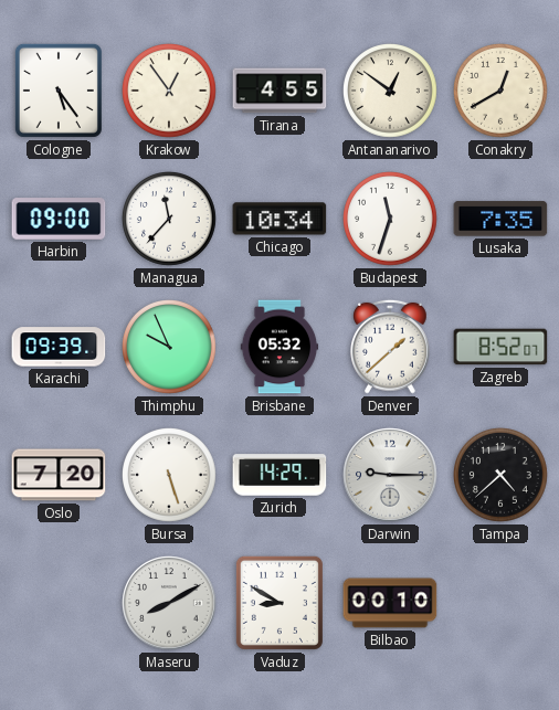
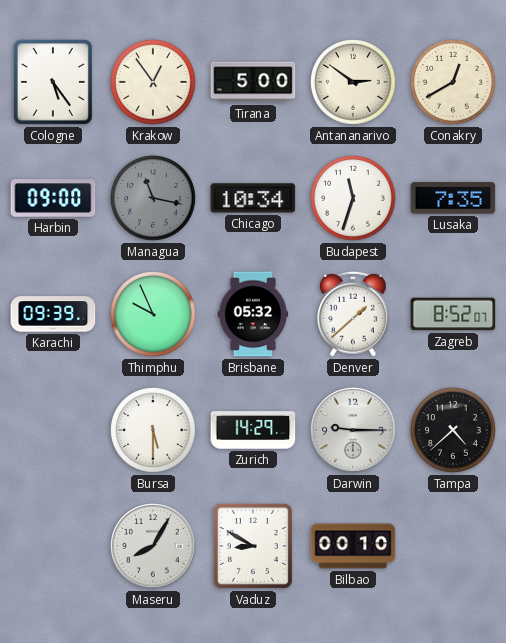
Tirana: 4:55 -> 5:00
Antananarivo: 12:51 -> 2:51
Managua: 11:37 -> 11:17
Managua dial: white -> grey
Oslo: 7:20 -> none
Bursa: 5:27 -> 5:30
Maseru: 8:10 -> 8:05
